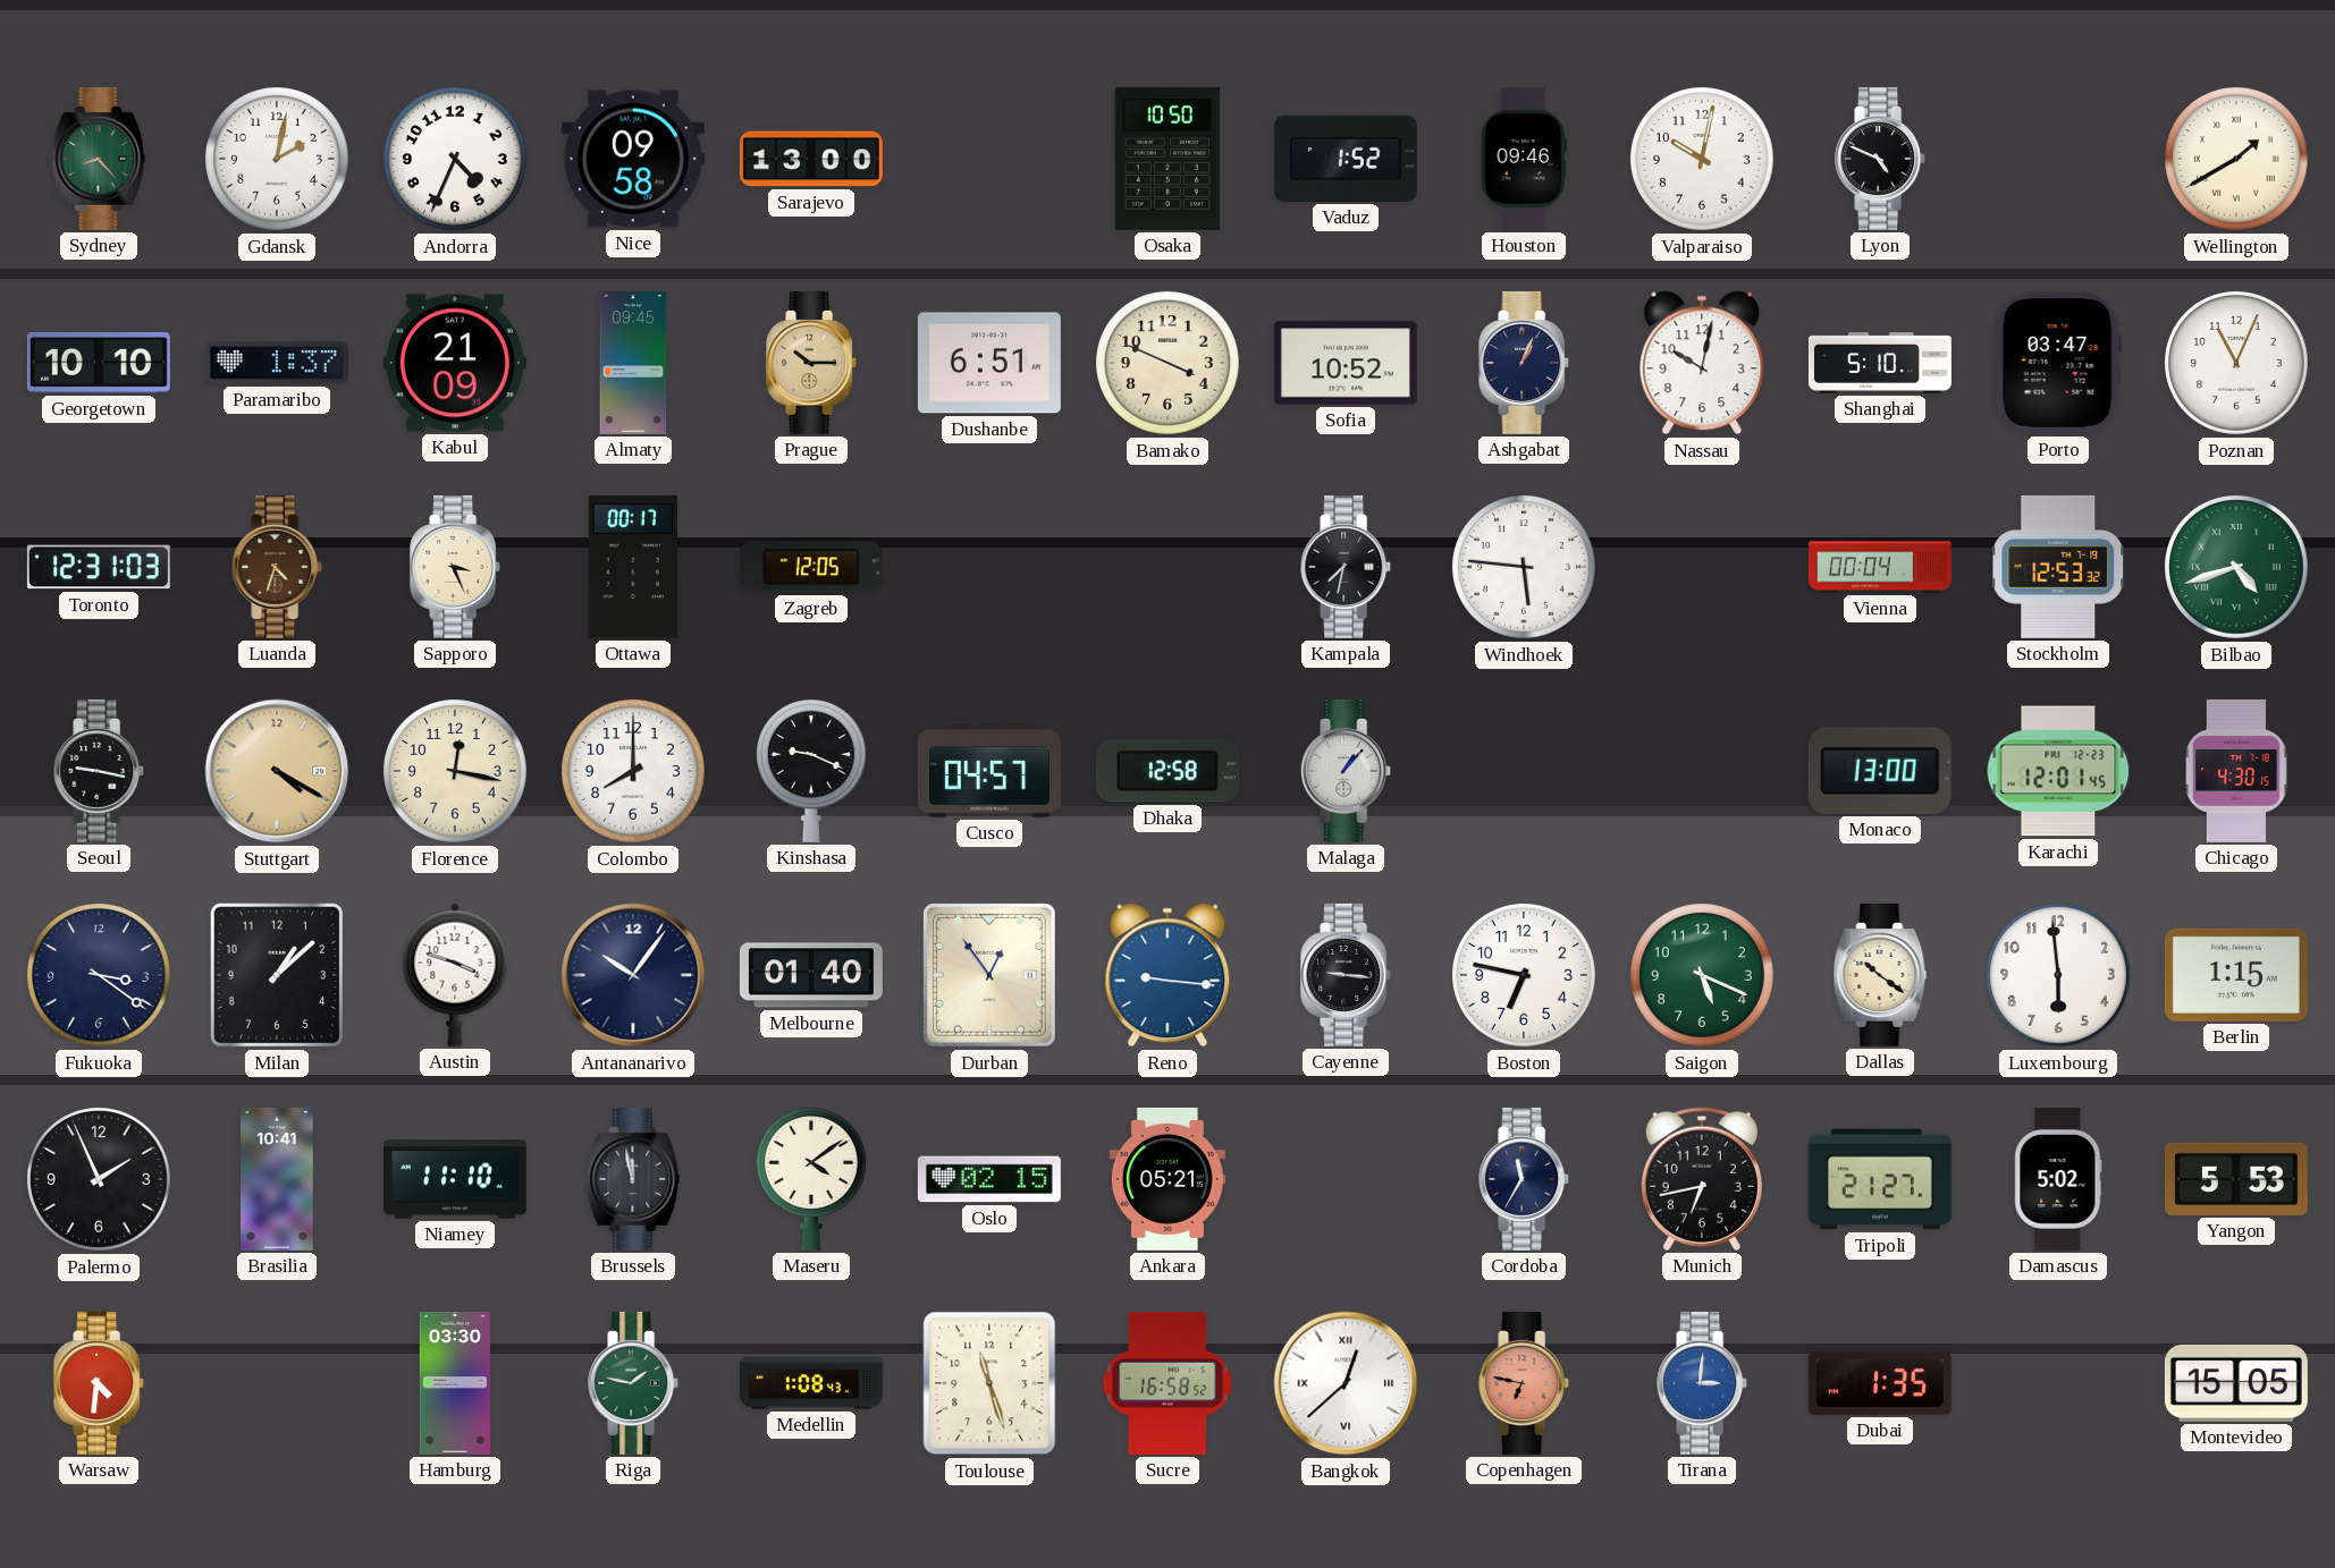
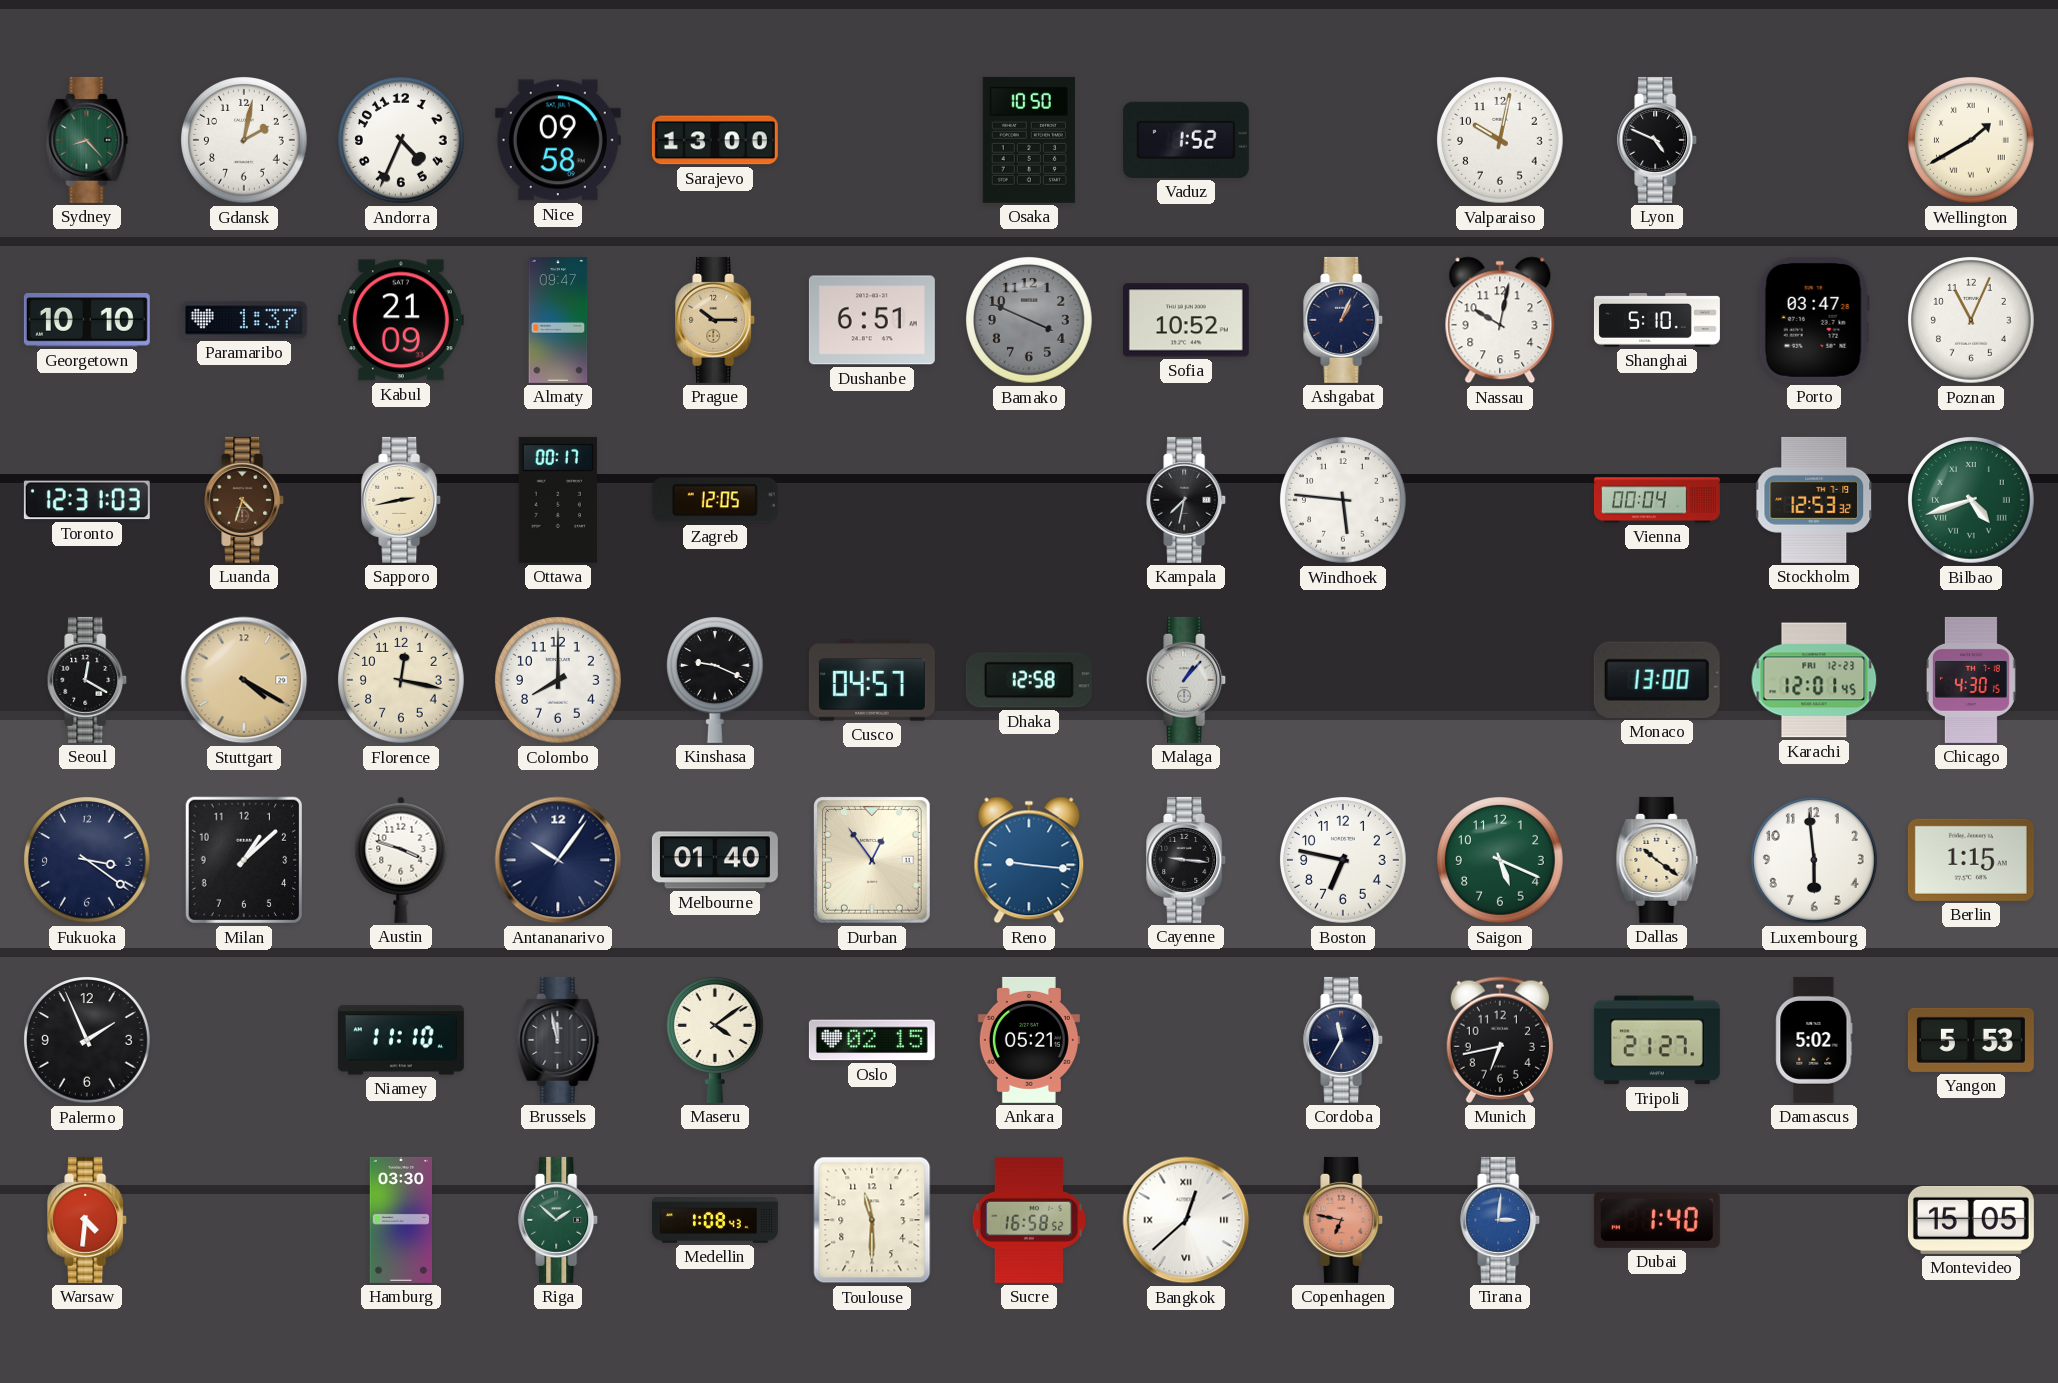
Houston: 09:46 -> none
Almaty: 09:45 -> 09:47
Bamako dial: cream -> grey
Sapporo: 3:26 -> 2:43
Seoul: 9:17 -> 12:20
Brasilia: 10:41 -> none
Riga: 1:47 -> 1:52
Toulouse: 11:27 -> 11:30
Dubai: 1:35 -> 1:40
